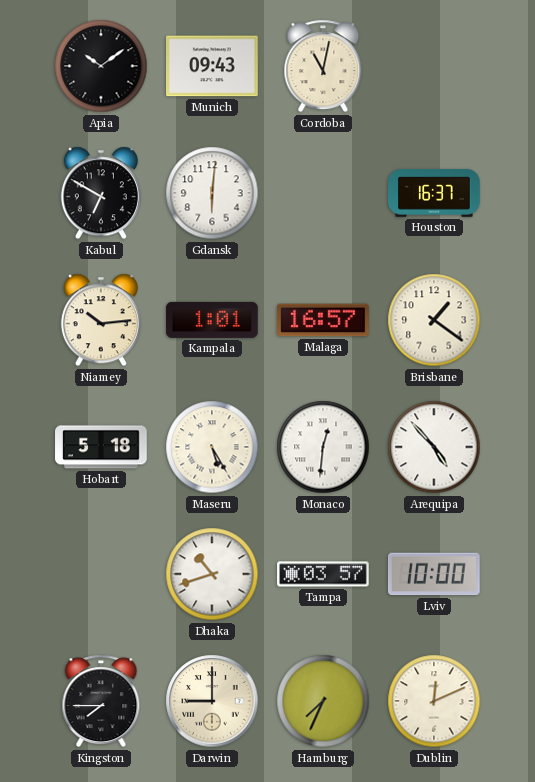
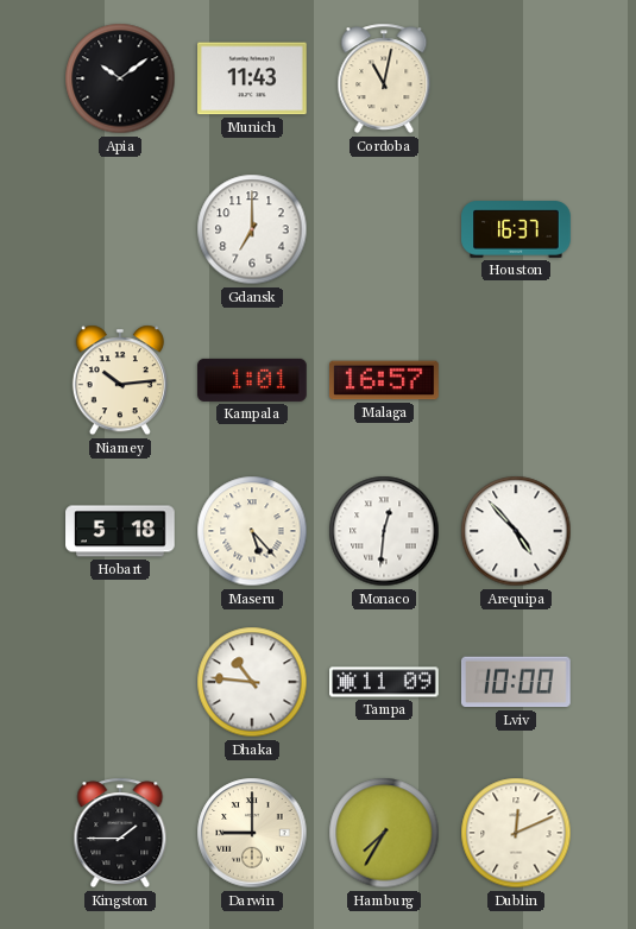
Munich: 09:43 -> 11:43
Kabul: 6:50 -> none
Gdansk: 6:01 -> 7:00
Brisbane: 1:21 -> none
Maseru: 5:25 -> 5:23
Dhaka: 10:42 -> 10:46
Tampa: 03:57 -> 11:09
Kingston: 7:45 -> 1:45
Hamburg: 7:34 -> 7:35
